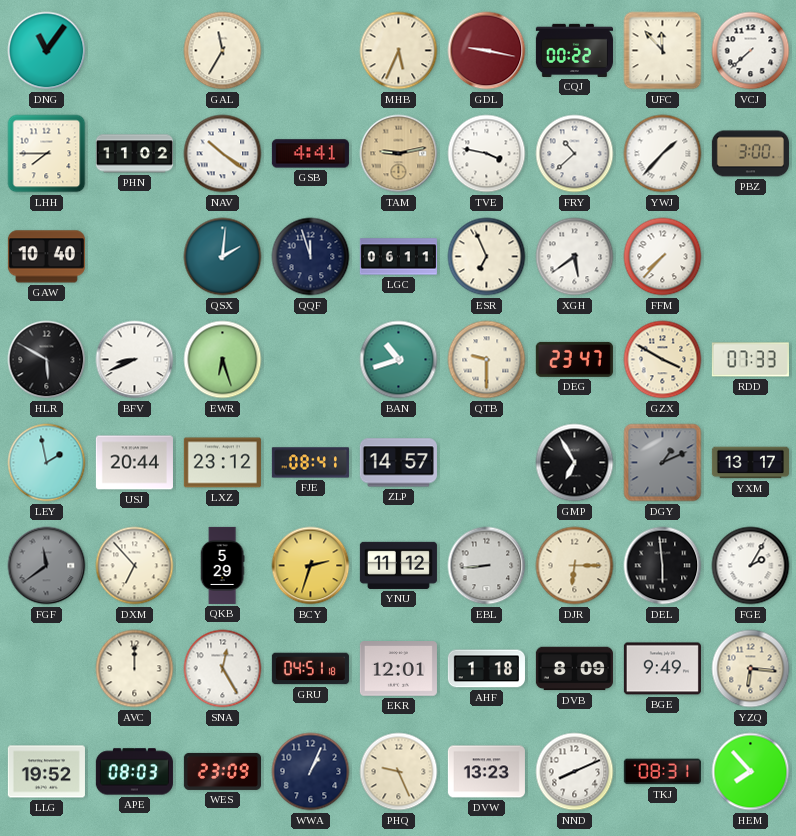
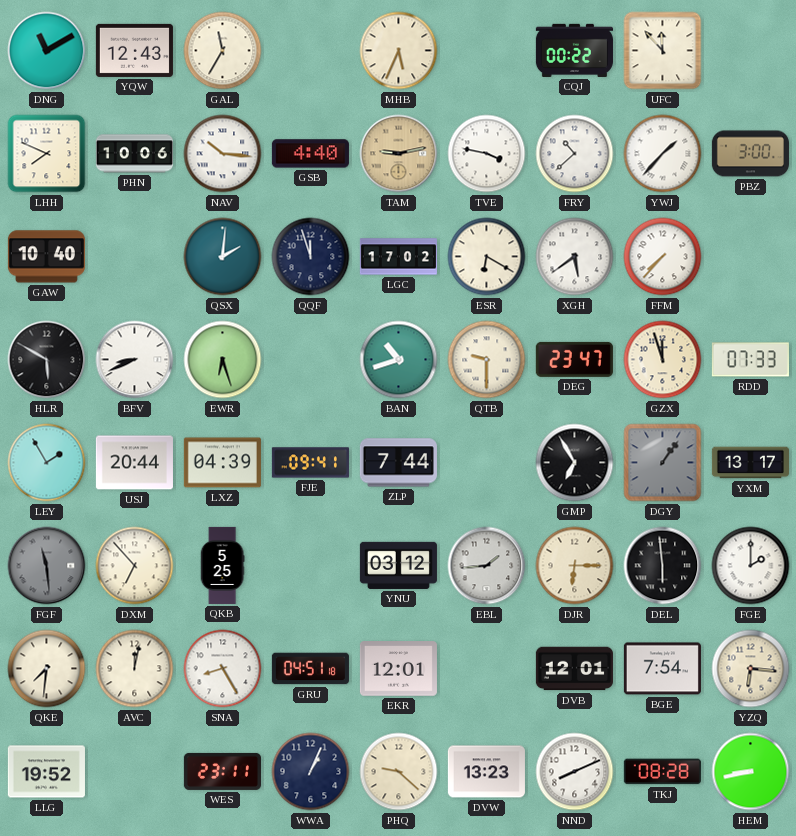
DNG: 11:06 -> 11:10
YQW: none -> 12:43
GDL: 9:17 -> none
VCJ: 7:38 -> none
LHH: 7:45 -> 7:49
PHN: 11:02 -> 10:06
NAV: 10:21 -> 10:16
GSB: 4:41 -> 4:40
LGC: 06:11 -> 17:02
ESR: 6:56 -> 6:20
GZX: 3:50 -> 11:57
LEY: 1:58 -> 1:55
LXZ: 23:12 -> 04:39
FJE: 08:41 -> 09:41
ZLP: 14:57 -> 7:44
DGY: 1:11 -> 1:06
FGF: 11:39 -> 11:29
QKB: 5:29 -> 5:25
BCY: 2:33 -> none
YNU: 11:12 -> 03:12
EBL: 8:44 -> 1:44
FGE: 2:05 -> 2:00
QKE: none -> 7:31
AVC: 12:00 -> 12:02
SNA: 12:25 -> 8:25
AHF: 1:18 -> none
DVB: 8:09 -> 12:01
BGE: 9:49 -> 7:54
APE: 08:03 -> none
WES: 23:09 -> 23:11
PHQ: 9:26 -> 9:22
TKJ: 08:31 -> 08:28
HEM: 7:53 -> 8:43
